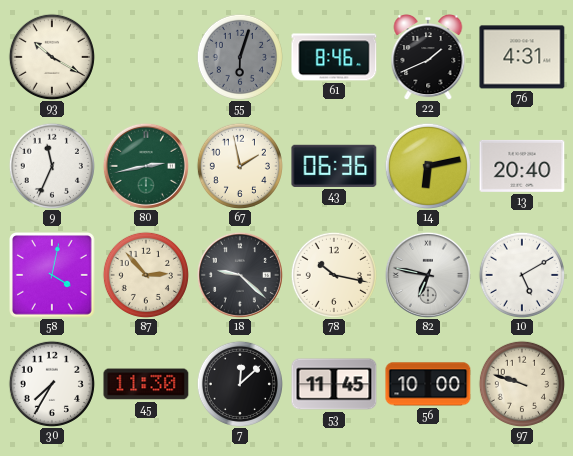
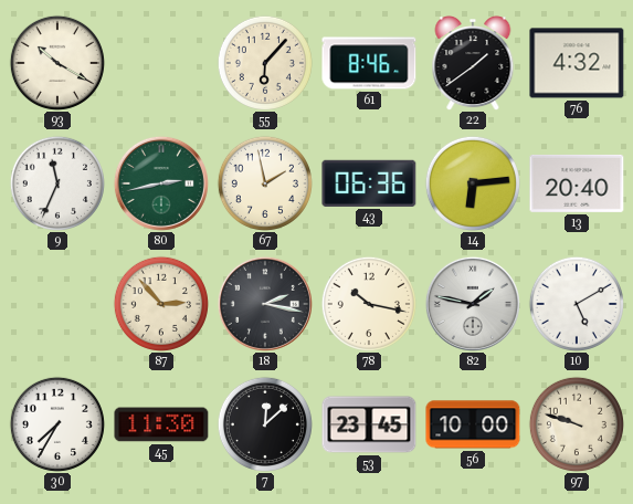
55: 6:03 -> 6:07
55 dial: grey -> cream
22: 1:41 -> 1:39
76: 4:31 -> 4:32
14: 6:13 -> 6:14
58: 4:02 -> none
18: 9:22 -> 2:17
82: 6:47 -> 1:47
53: 11:45 -> 23:45
